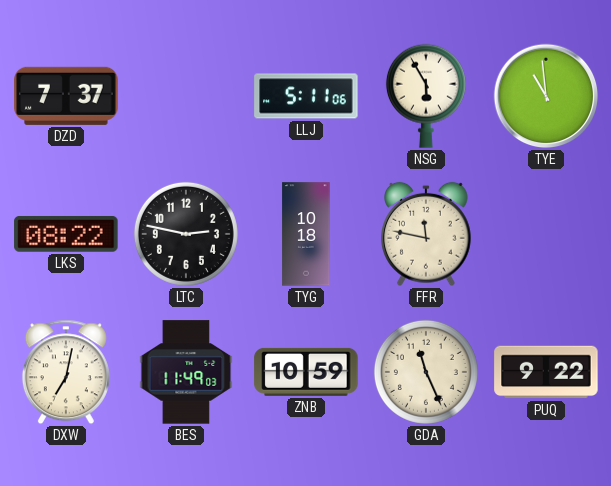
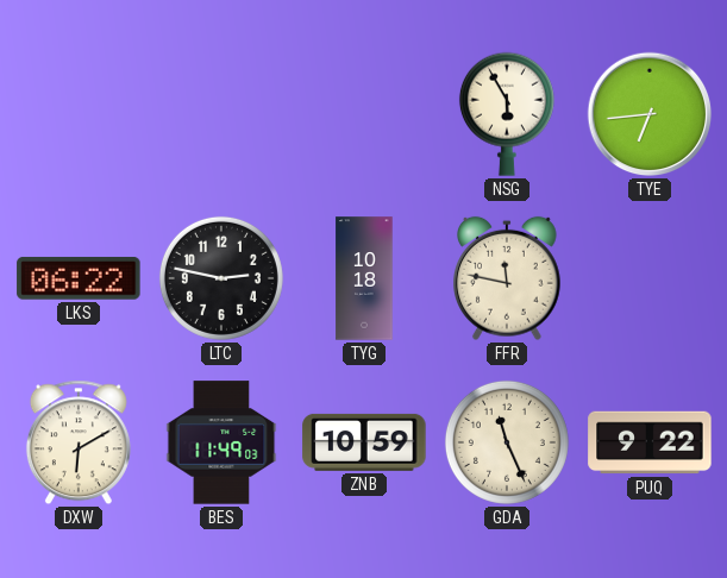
DZD: 7:37 -> none
LLJ: 5:11 -> none
TYE: 10:59 -> 6:44
LKS: 08:22 -> 06:22
DXW: 7:02 -> 6:10
